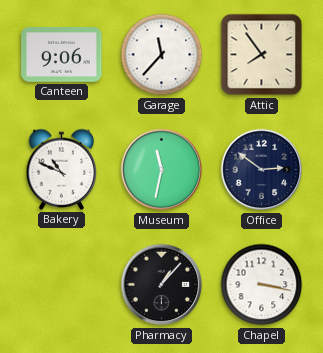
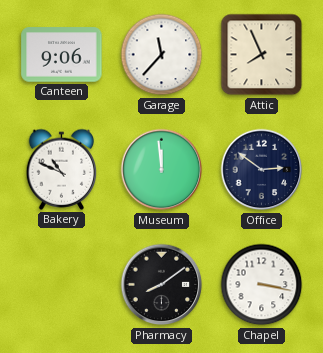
Attic: 7:54 -> 7:56
Museum: 11:32 -> 11:59
Pharmacy: 1:07 -> 8:09
